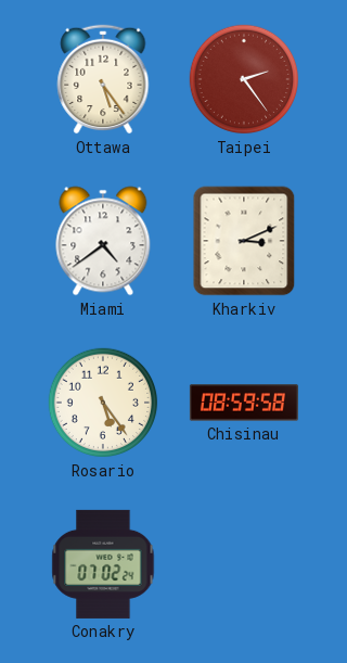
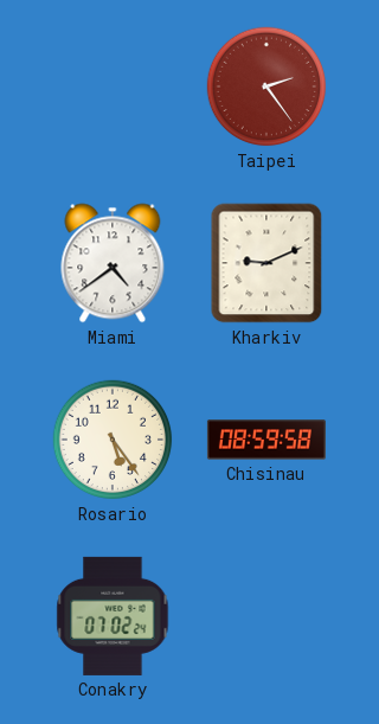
Ottawa: 5:24 -> none
Kharkiv: 3:11 -> 9:11
